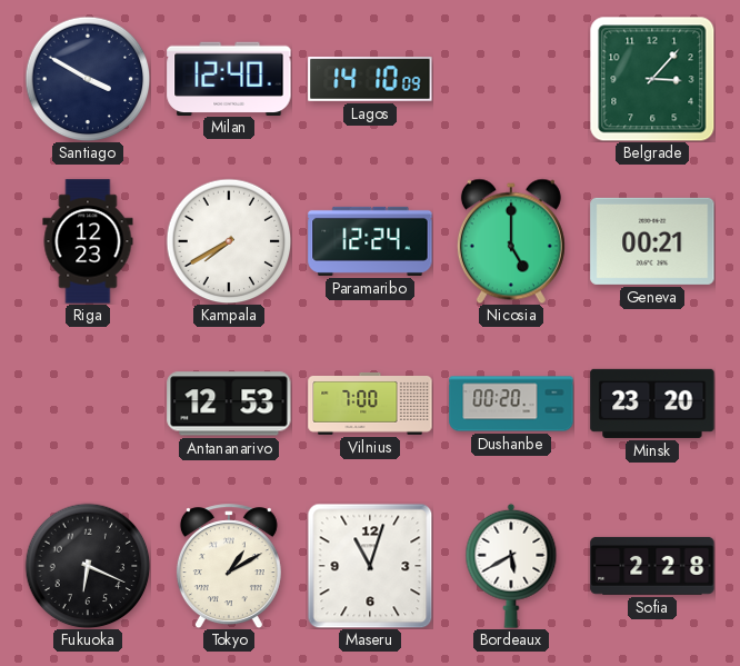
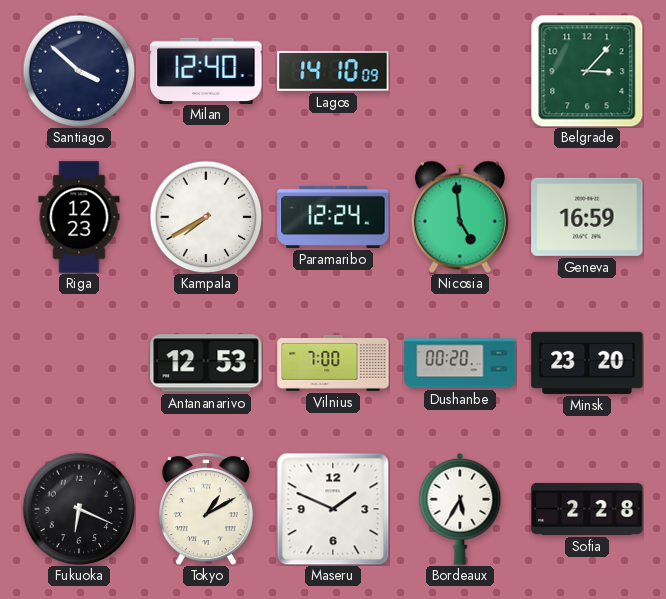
Santiago: 3:50 -> 3:52
Nicosia: 5:00 -> 4:59
Geneva: 00:21 -> 16:59
Maseru: 11:03 -> 1:49
Bordeaux: 5:40 -> 5:35
